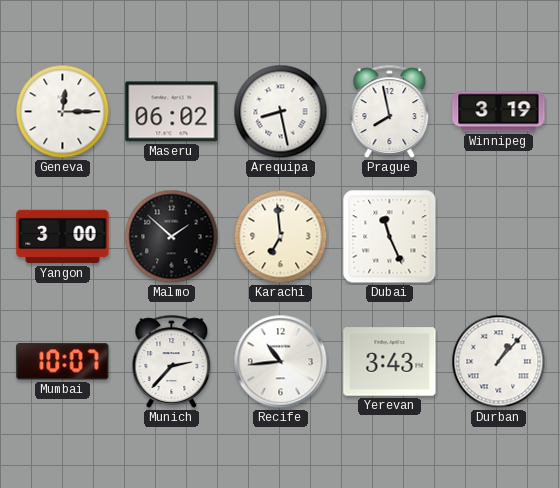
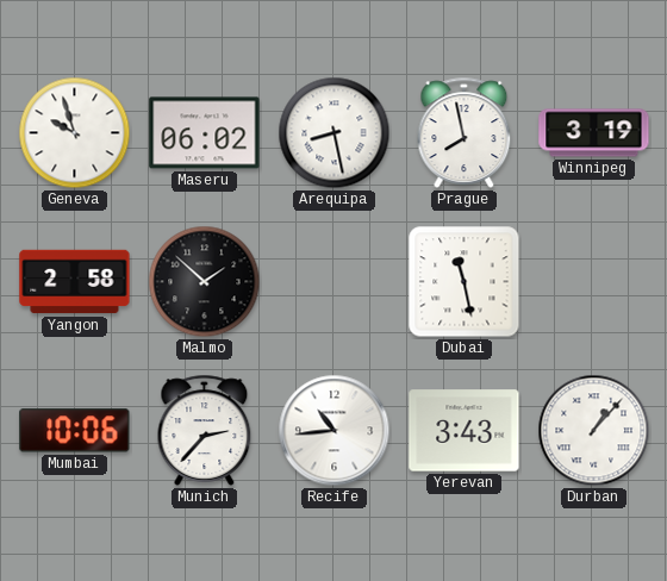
Geneva: 12:15 -> 9:57
Yangon: 3:00 -> 2:58
Karachi: 6:59 -> none
Dubai: 11:26 -> 11:28
Mumbai: 10:07 -> 10:06
